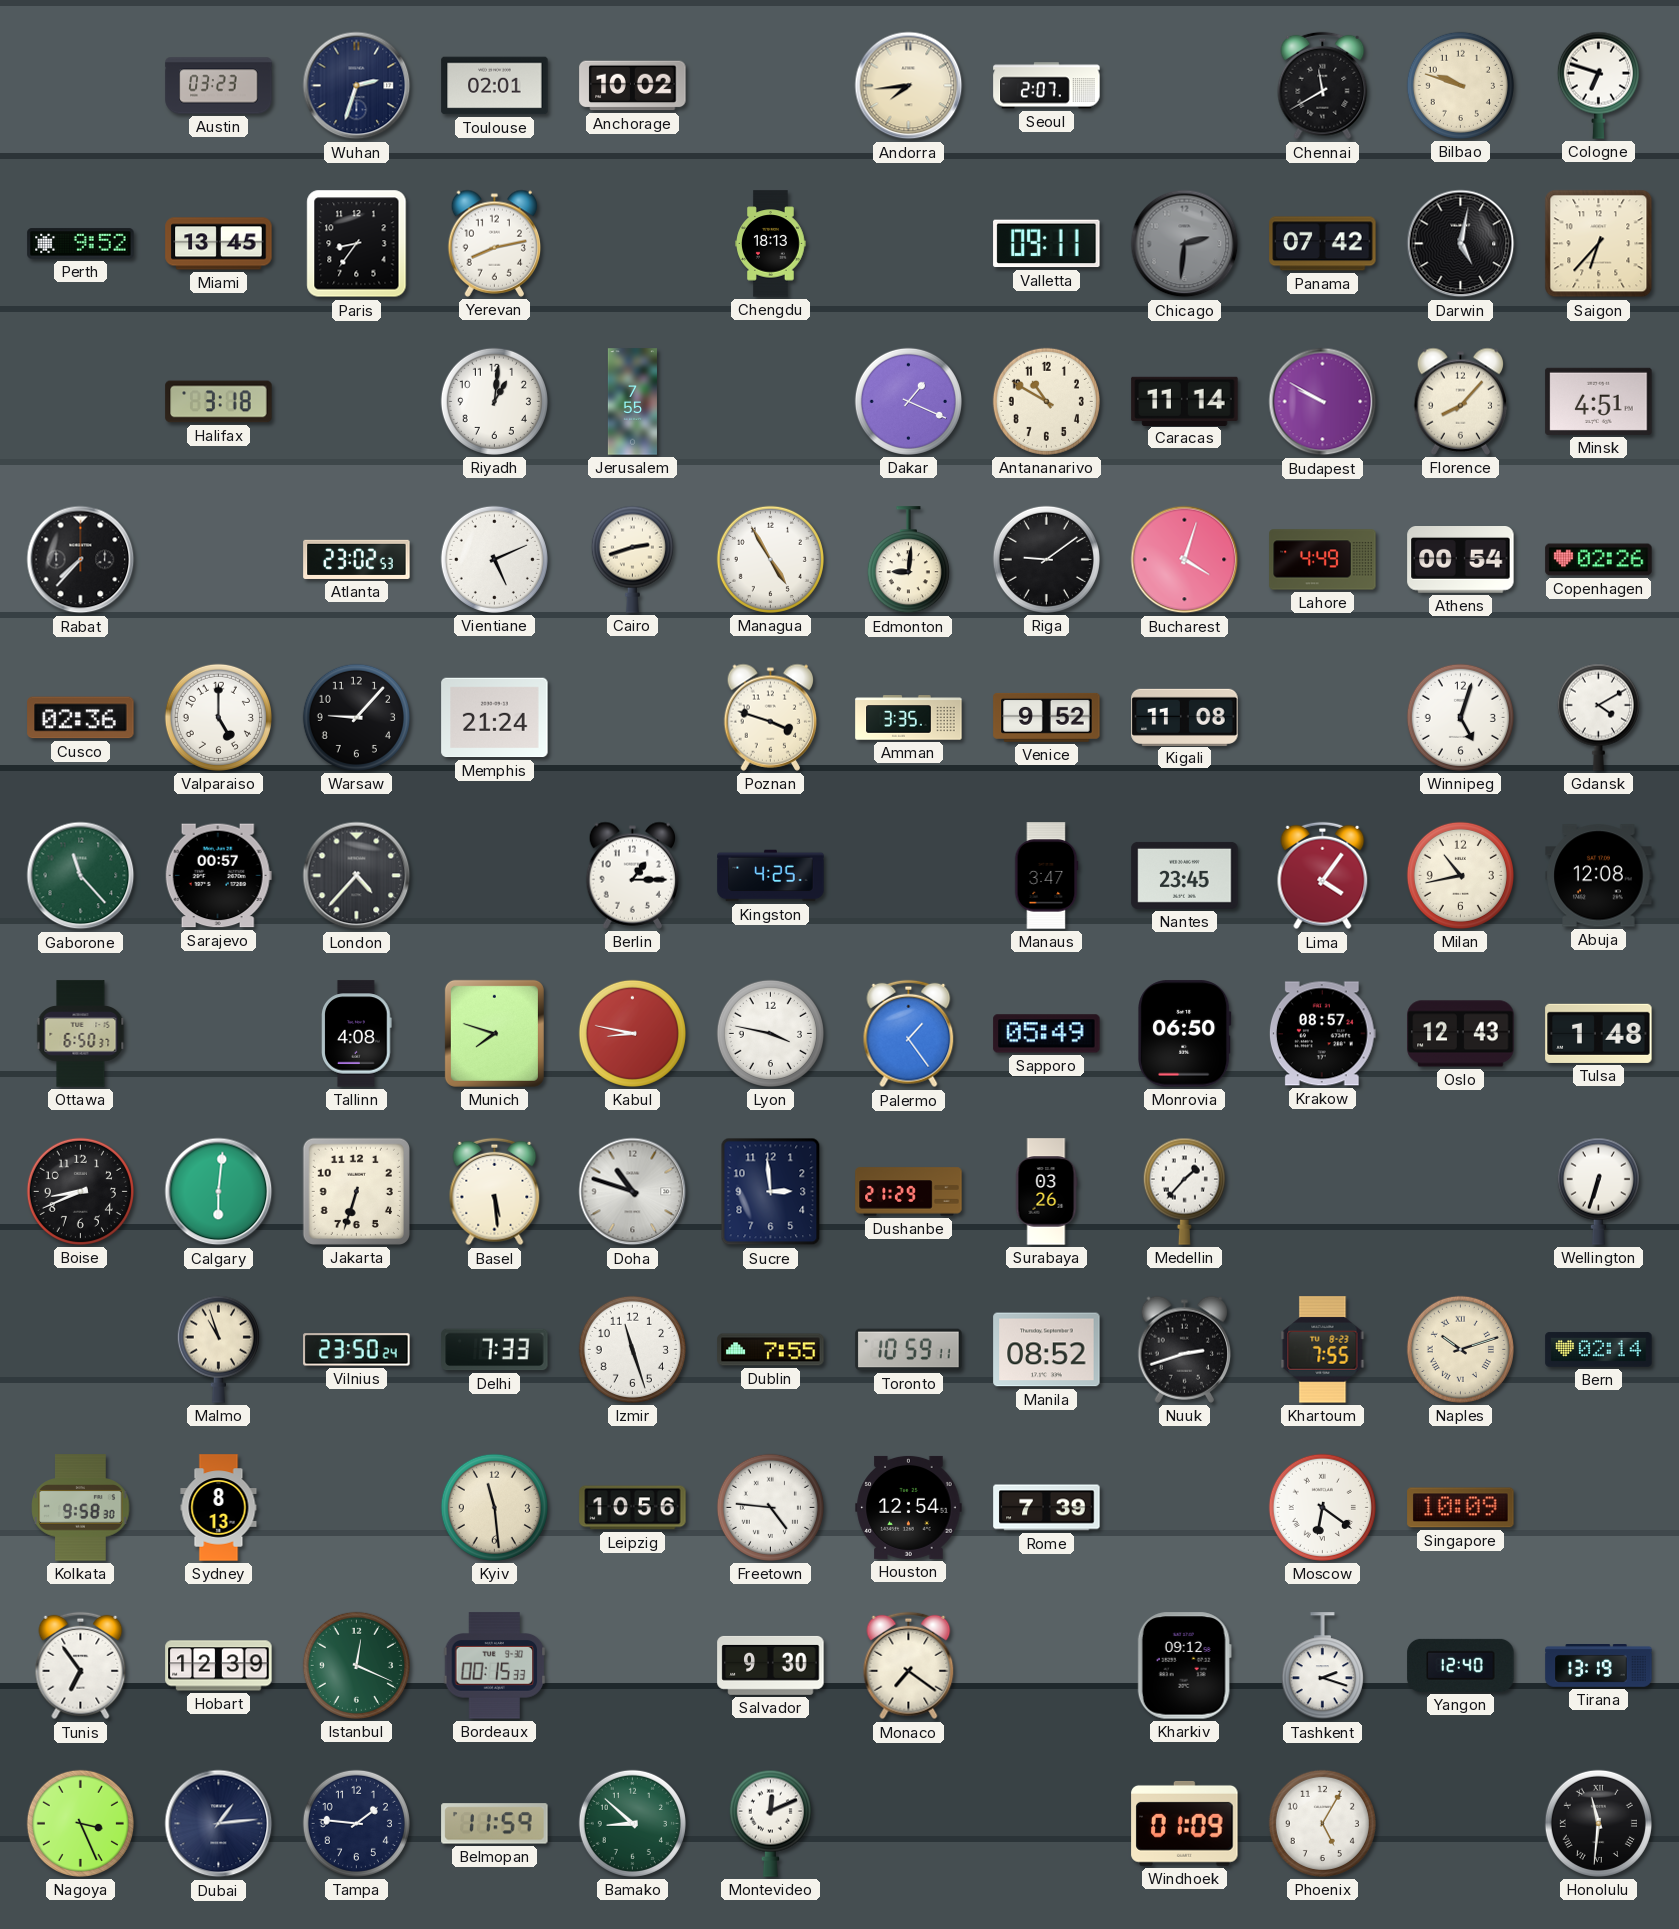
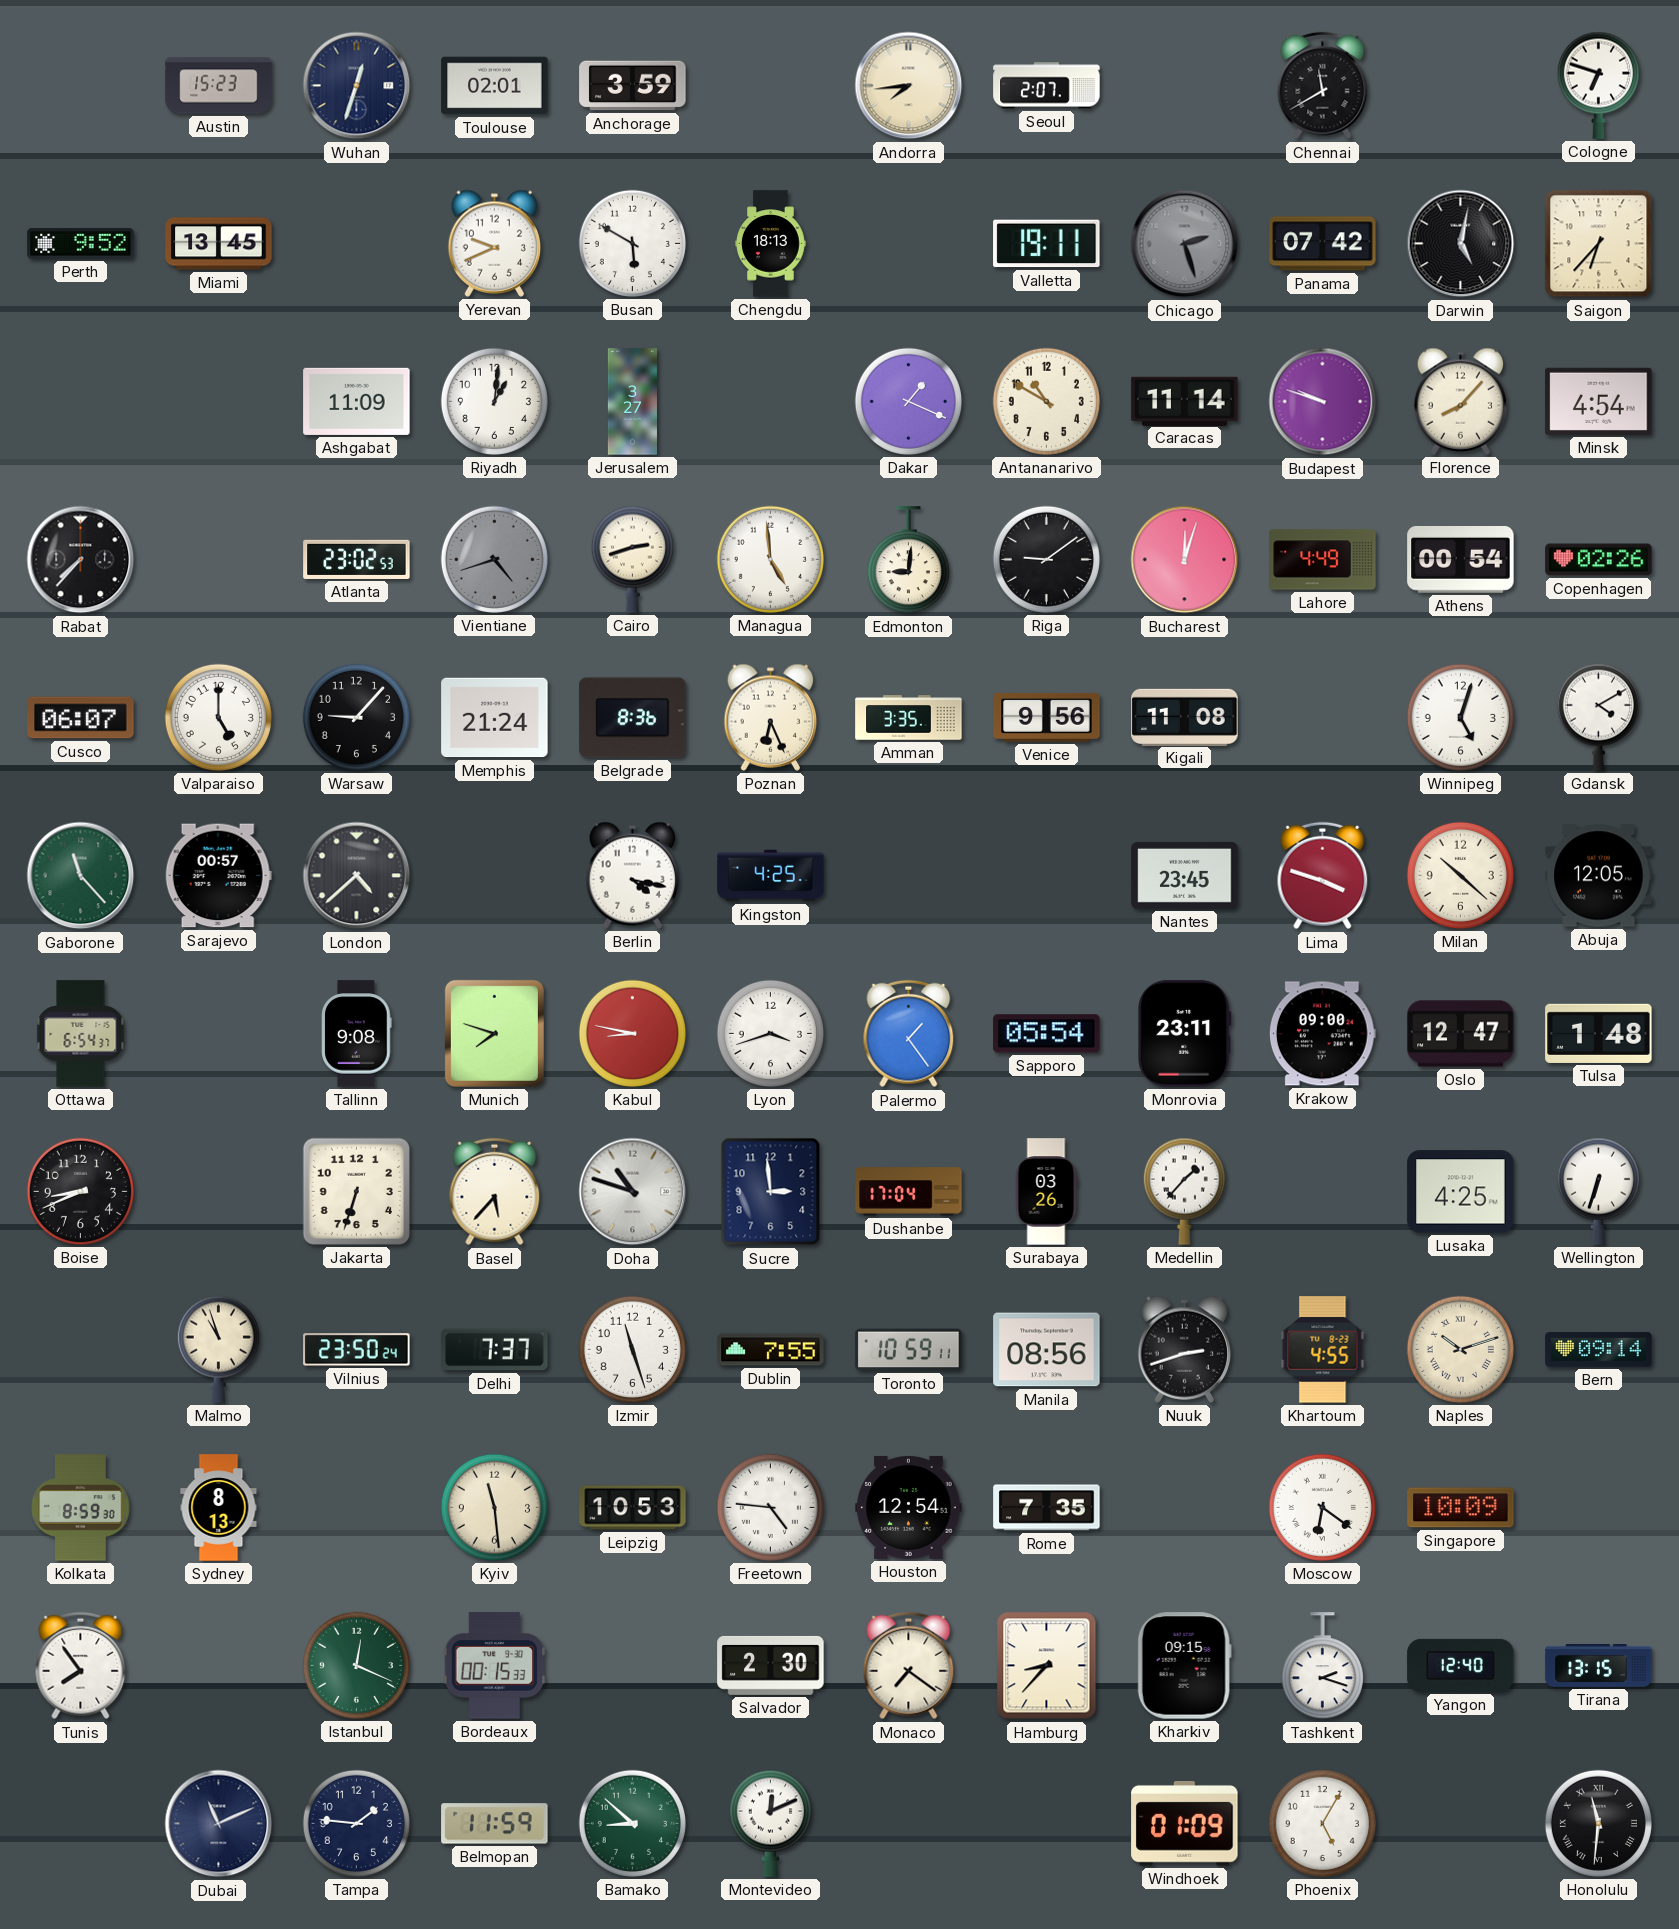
Austin: 03:23 -> 15:23
Wuhan: 2:33 -> 12:33
Anchorage: 10:02 -> 3:59
Bilbao: 9:48 -> none
Paris: 8:36 -> none
Yerevan: 8:13 -> 9:41
Busan: none -> 5:50
Valletta: 09:11 -> 19:11
Chicago: 2:31 -> 2:27
Halifax: 3:18 -> none
Ashgabat: none -> 11:09
Jerusalem: 7:55 -> 3:27
Budapest: 9:50 -> 9:48
Minsk: 4:51 -> 4:54
Vientiane: 5:11 -> 4:42
Vientiane dial: white -> grey
Managua: 4:55 -> 4:59
Bucharest: 4:03 -> 12:03
Cusco: 02:36 -> 06:07
Belgrade: none -> 8:36
Poznan: 3:48 -> 6:26
Venice: 9:52 -> 9:56
London: 4:37 -> 4:38
Berlin: 1:15 -> 4:17
Manaus: 3:47 -> none
Lima: 4:06 -> 3:48
Milan: 10:43 -> 10:22
Abuja: 12:08 -> 12:05
Ottawa: 6:50 -> 6:54
Tallinn: 4:08 -> 9:08
Lyon: 3:47 -> 3:42
Sapporo: 05:49 -> 05:54
Monrovia: 06:50 -> 23:11
Krakow: 08:57 -> 09:00
Oslo: 12:43 -> 12:47
Calgary: 6:01 -> none
Basel: 5:29 -> 5:37
Dushanbe: 21:29 -> 17:04
Lusaka: none -> 4:25
Delhi: 7:33 -> 7:37
Manila: 08:52 -> 08:56
Khartoum: 7:55 -> 4:55
Bern: 02:14 -> 09:14
Kolkata: 9:58 -> 8:59
Leipzig: 10:56 -> 10:53
Rome: 7:39 -> 7:35
Tunis: 6:54 -> 7:54
Hobart: 12:39 -> none
Salvador: 9:30 -> 2:30
Hamburg: none -> 8:37
Kharkiv: 09:12 -> 09:15
Tirana: 13:19 -> 13:15
Nagoya: 3:26 -> none
Dubai: 1:14 -> 11:11
